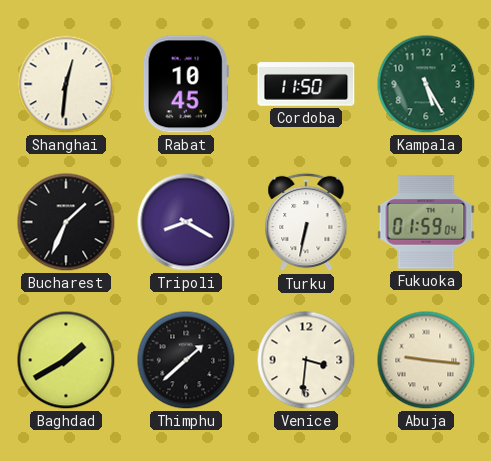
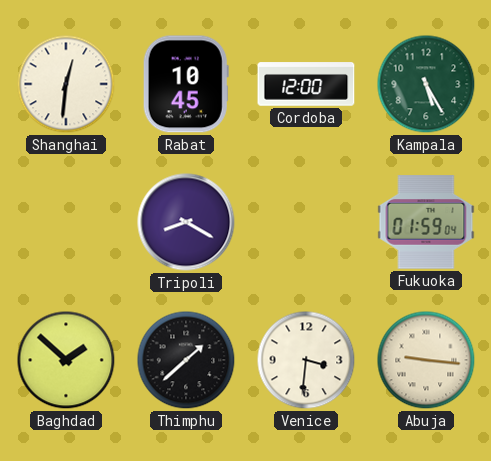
Cordoba: 11:50 -> 12:00
Bucharest: 1:34 -> none
Turku: 6:32 -> none
Baghdad: 1:40 -> 1:52
